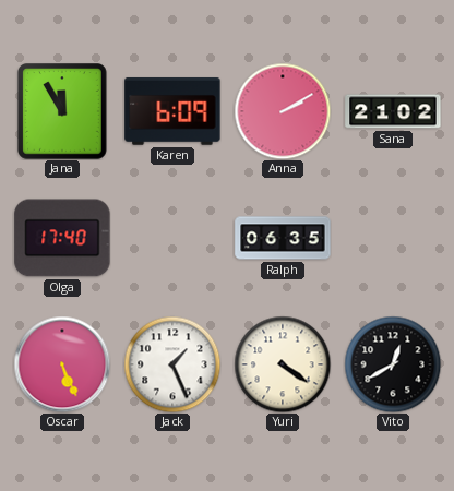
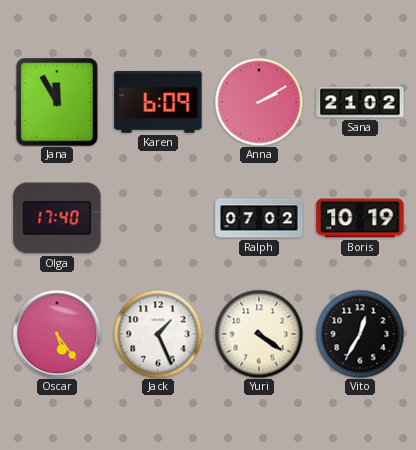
Ralph: 06:35 -> 07:02
Boris: none -> 10:19
Oscar: 5:26 -> 5:24
Vito: 12:40 -> 12:35
